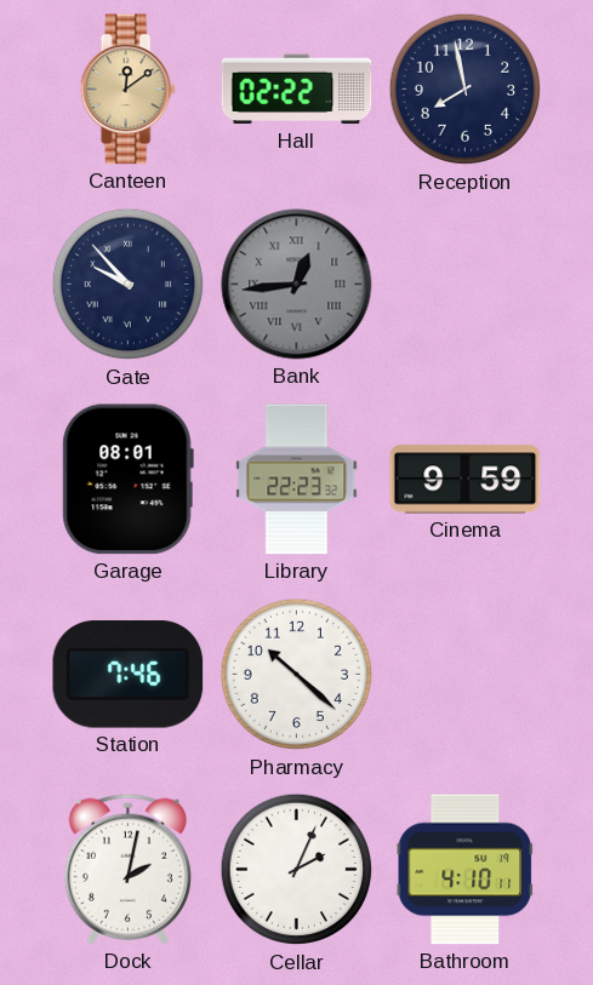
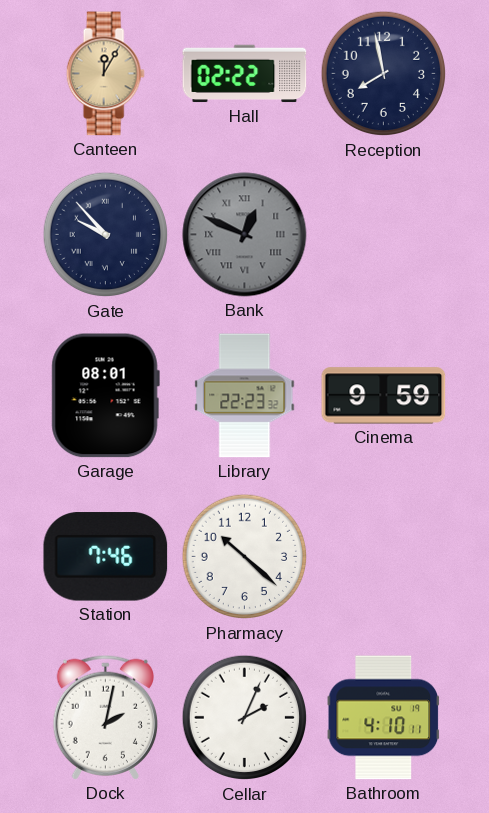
Canteen: 12:09 -> 12:05
Bank: 12:44 -> 12:49
